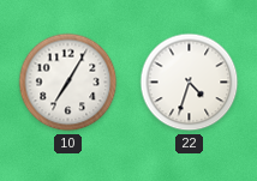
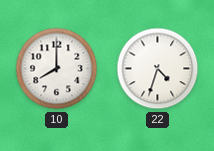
10: 7:05 -> 8:00
